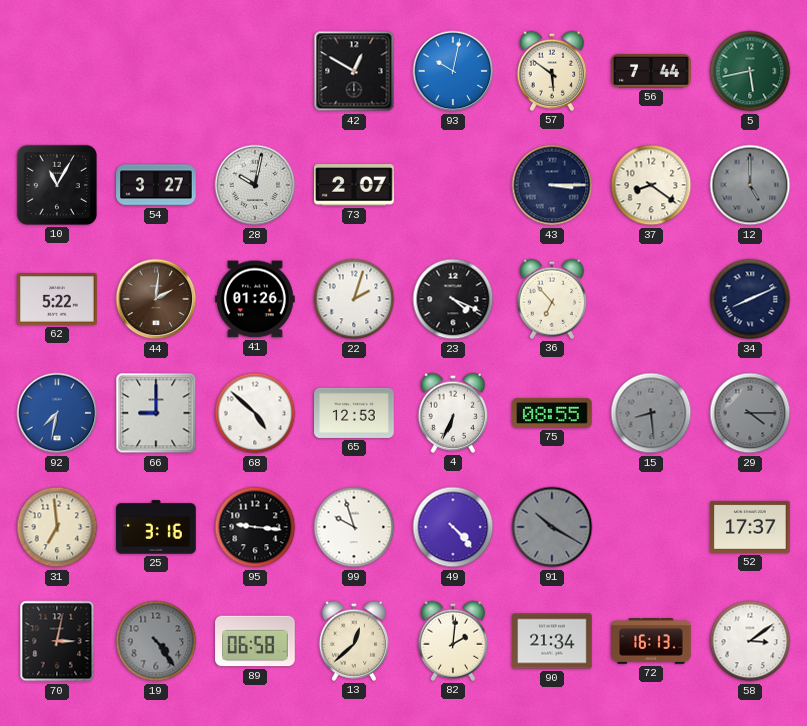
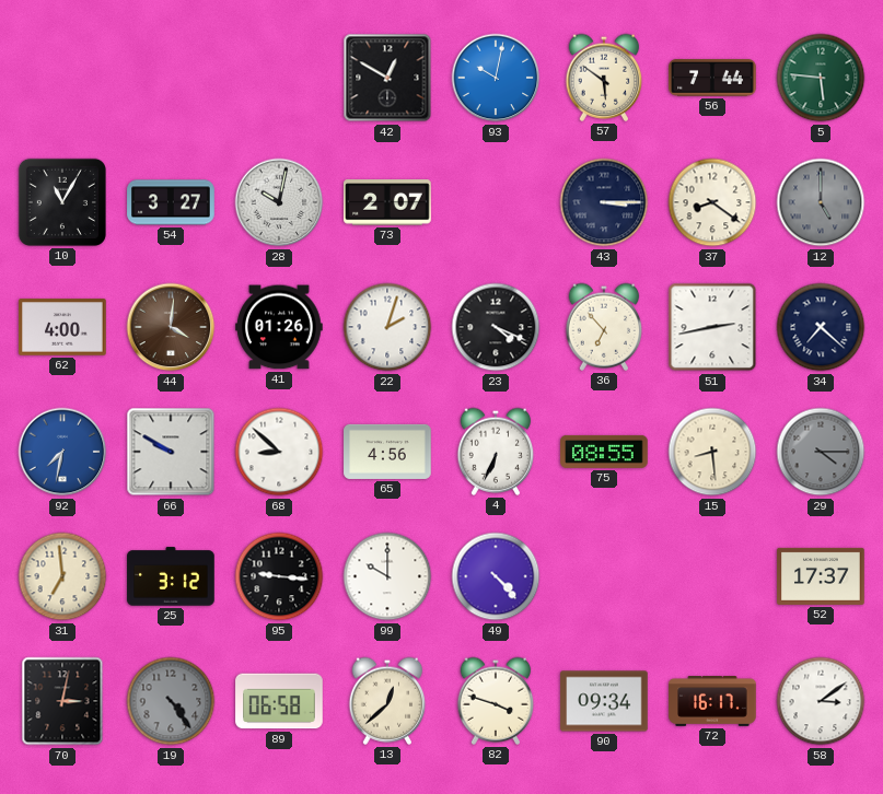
5: 5:43 -> 5:46
62: 5:22 -> 4:00
44: 2:01 -> 4:01
51: none -> 2:43
34: 8:11 -> 7:22
66: 9:00 -> 9:50
68: 4:52 -> 8:52
65: 12:53 -> 4:56
15 dial: grey -> cream
25: 3:16 -> 3:12
99: 9:57 -> 10:00
91: 10:20 -> none
82: 2:01 -> 3:48
90: 21:34 -> 09:34
72: 16:13 -> 16:17
